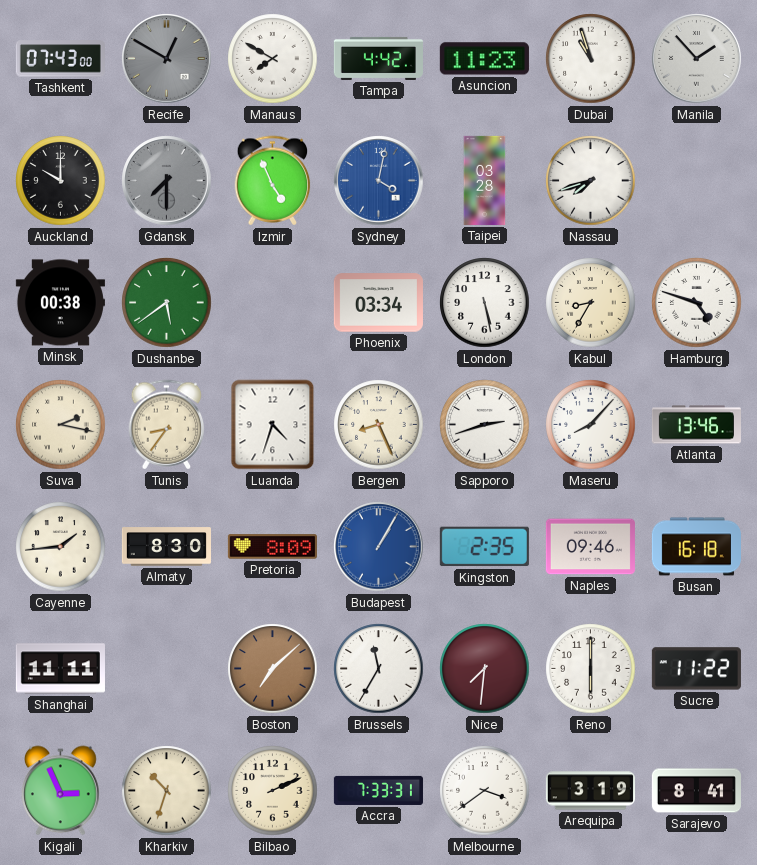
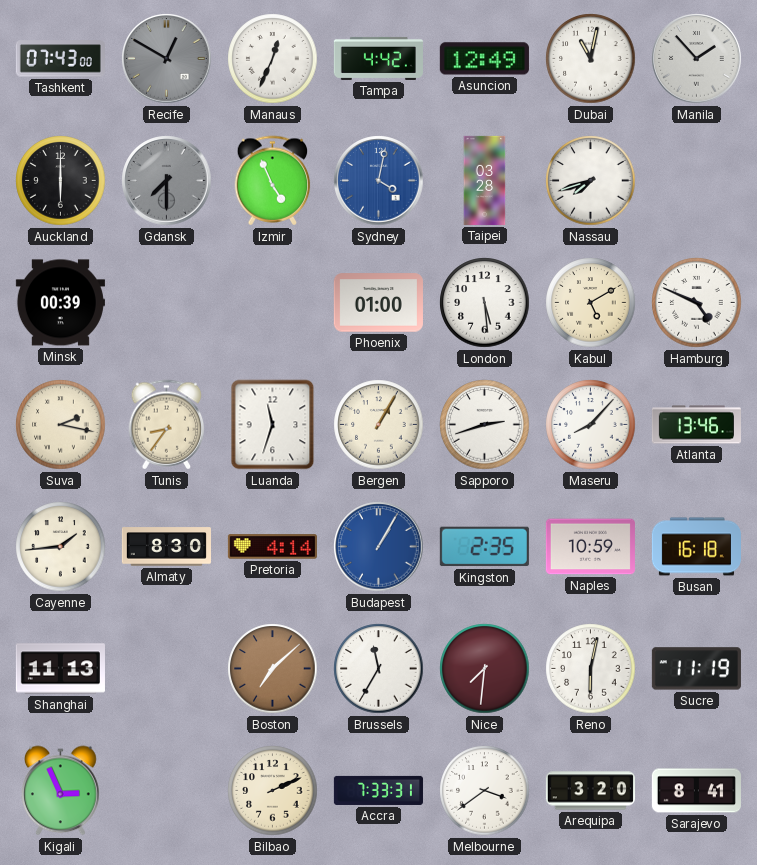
Manaus: 7:50 -> 12:34
Asuncion: 11:23 -> 12:49
Dubai: 10:57 -> 11:02
Auckland: 10:00 -> 6:00
Minsk: 00:38 -> 00:39
Dushanbe: 5:39 -> none
Phoenix: 03:34 -> 01:00
London: 5:28 -> 5:29
Kabul: 8:35 -> 5:10
Hamburg: 4:48 -> 4:49
Luanda: 4:33 -> 11:33
Bergen: 8:26 -> 1:05
Pretoria: 8:09 -> 4:14
Naples: 09:46 -> 10:59
Shanghai: 11:11 -> 11:13
Reno: 6:00 -> 6:02
Sucre: 11:22 -> 11:19
Kharkiv: 10:33 -> none
Arequipa: 3:19 -> 3:20
